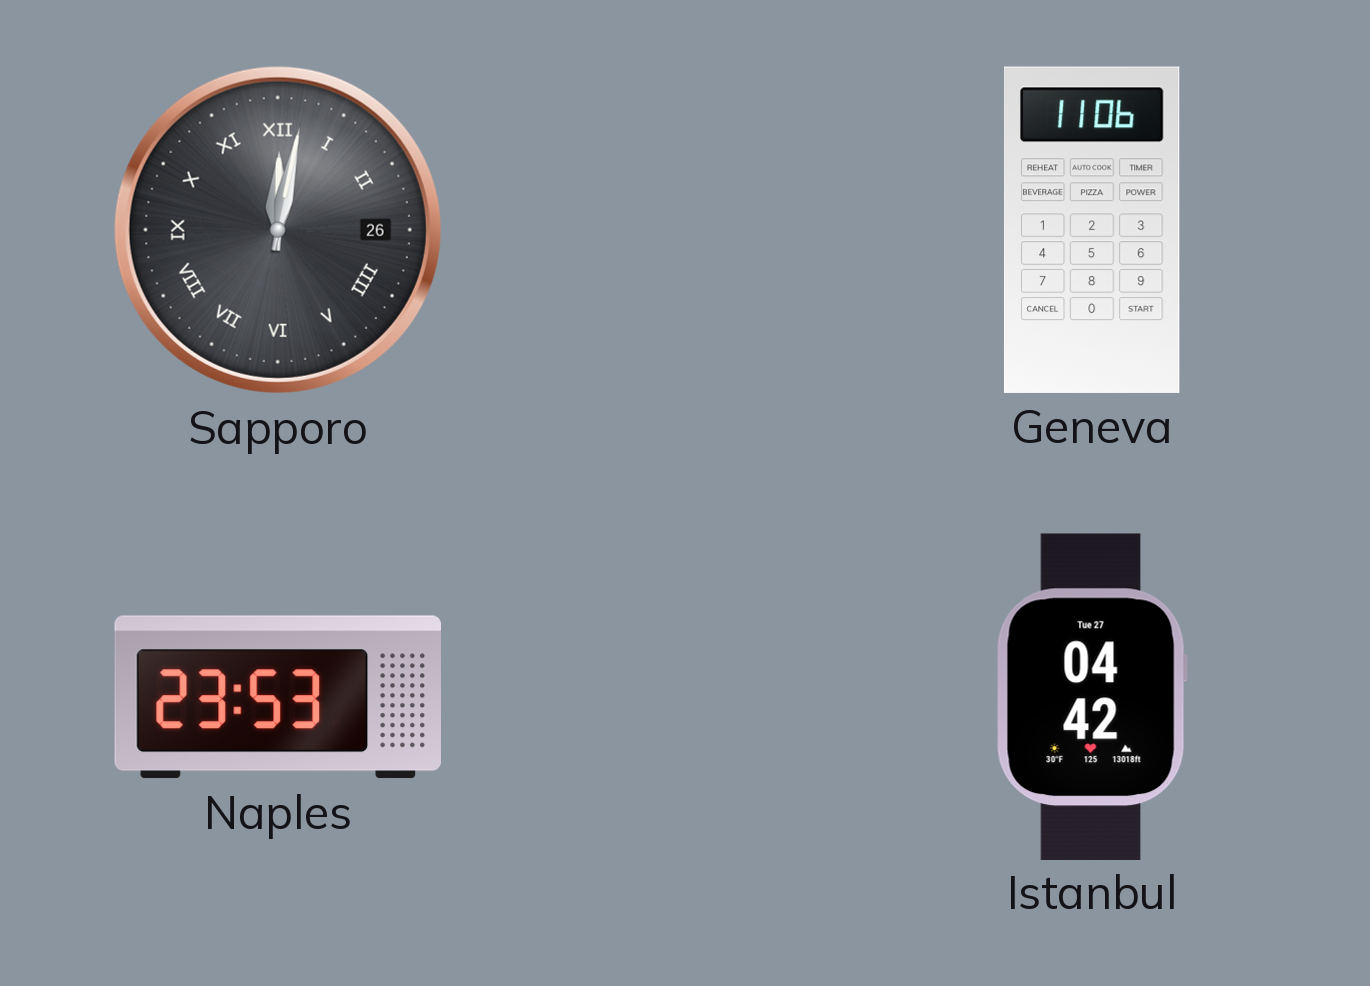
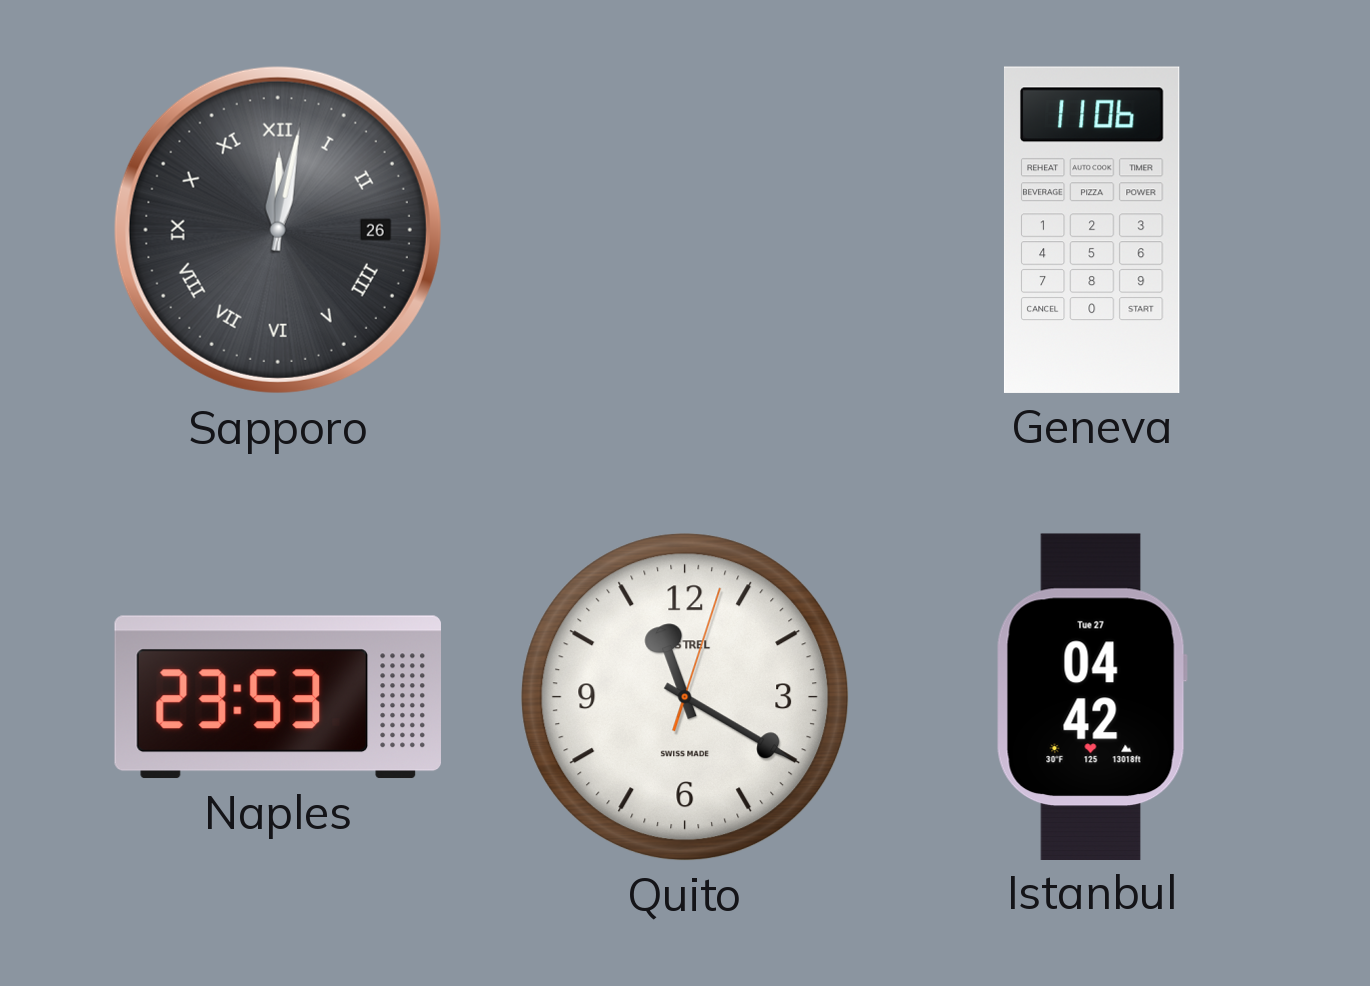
Quito: none -> 11:20
